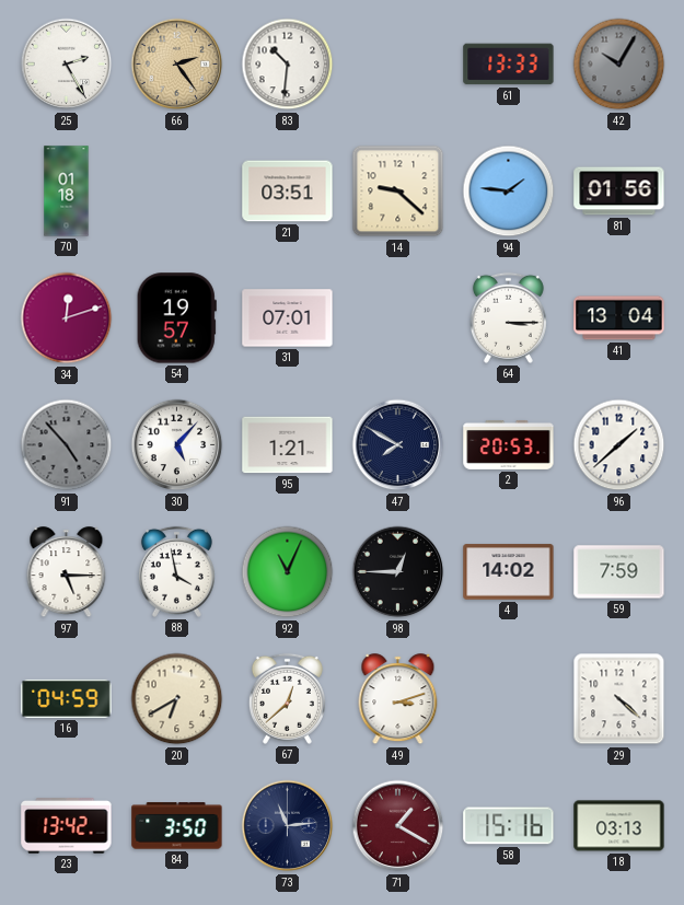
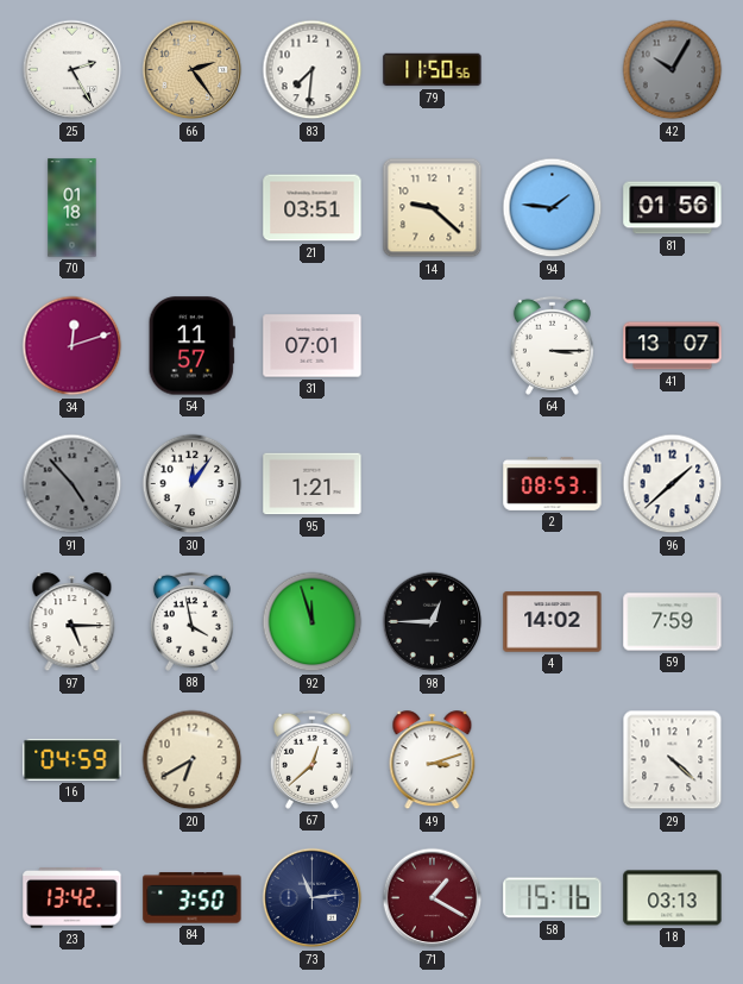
83: 10:31 -> 7:31
79: none -> 11:50
61: 13:33 -> none
54: 19:57 -> 11:57
41: 13:04 -> 13:07
30: 5:07 -> 12:06
47: 7:50 -> none
2: 20:53 -> 08:53
92: 11:04 -> 11:57
